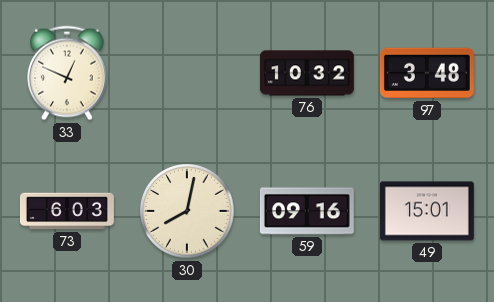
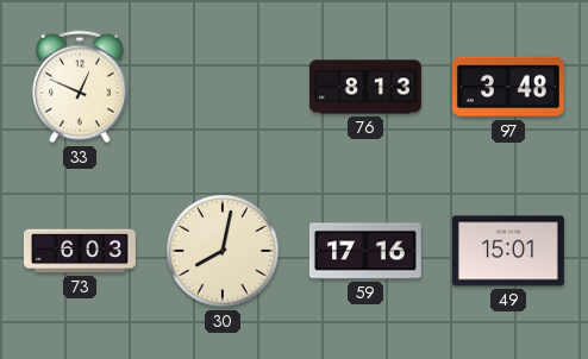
76: 10:32 -> 8:13
59: 09:16 -> 17:16
